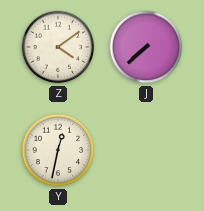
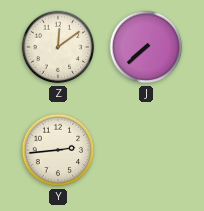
Z: 4:09 -> 12:09
Y: 12:32 -> 2:44
